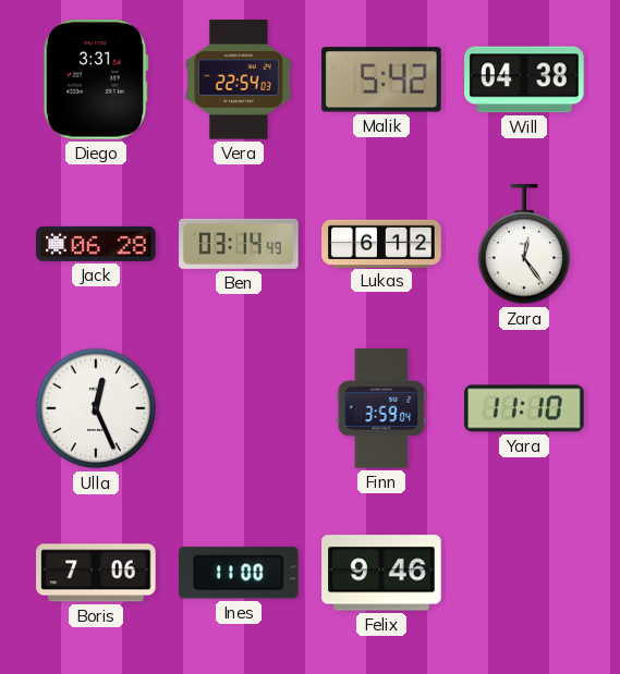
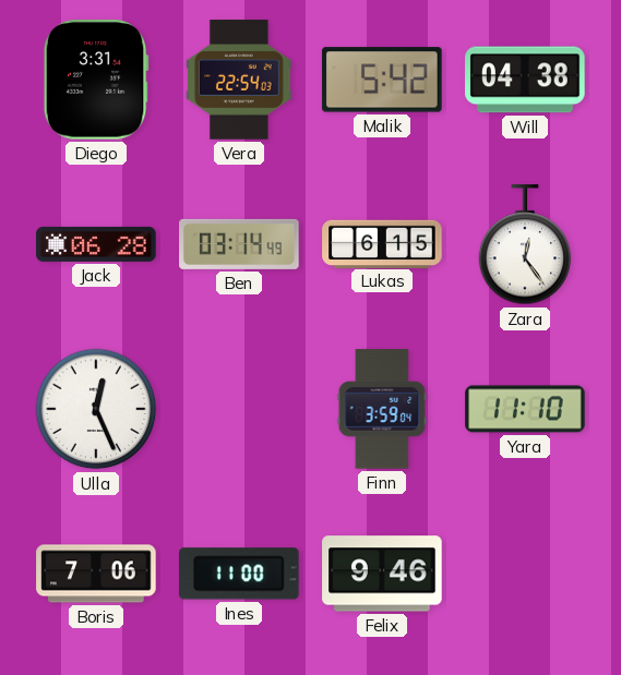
Lukas: 6:12 -> 6:15
